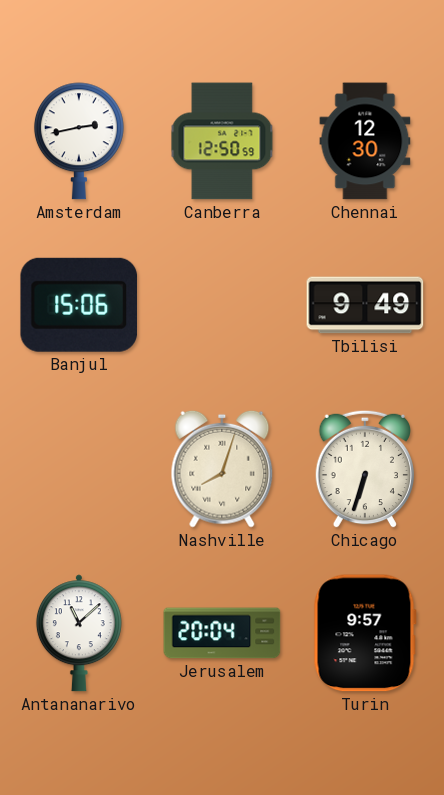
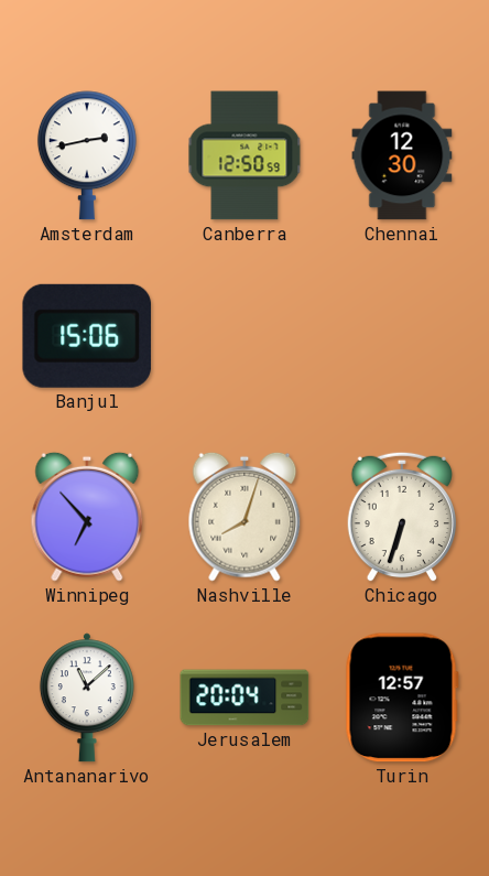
Tbilisi: 9:49 -> none
Winnipeg: none -> 6:53
Turin: 9:57 -> 12:57
